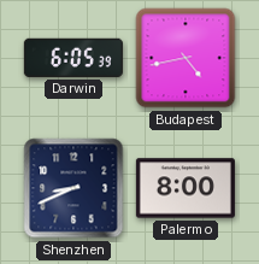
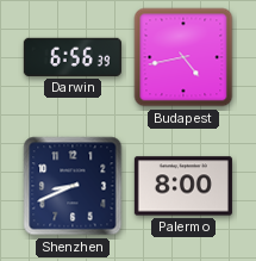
Darwin: 6:05 -> 6:56
